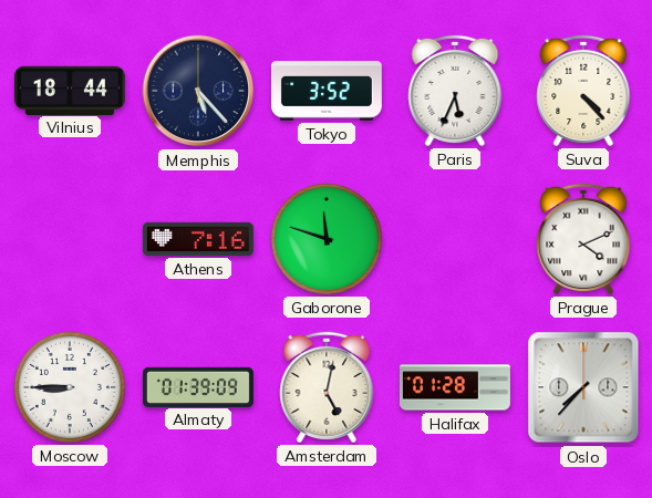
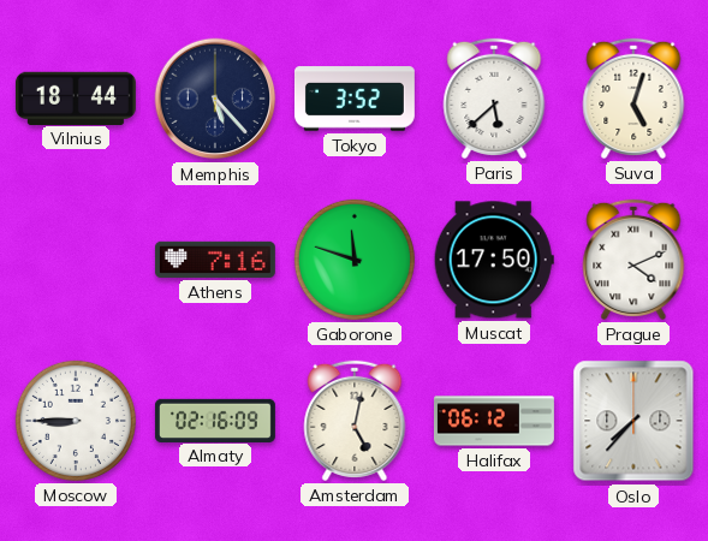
Paris: 5:34 -> 5:38
Suva: 4:23 -> 5:03
Muscat: none -> 17:50
Almaty: 01:39 -> 02:16
Halifax: 01:28 -> 06:12
